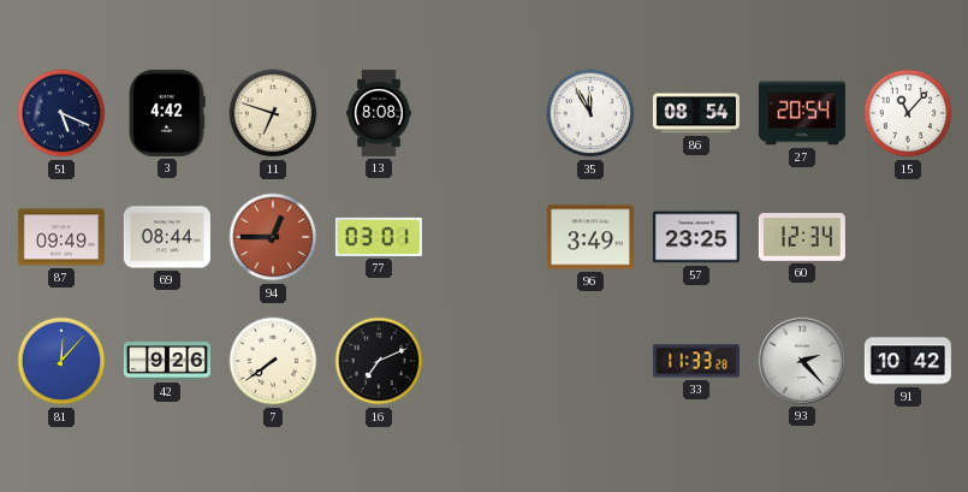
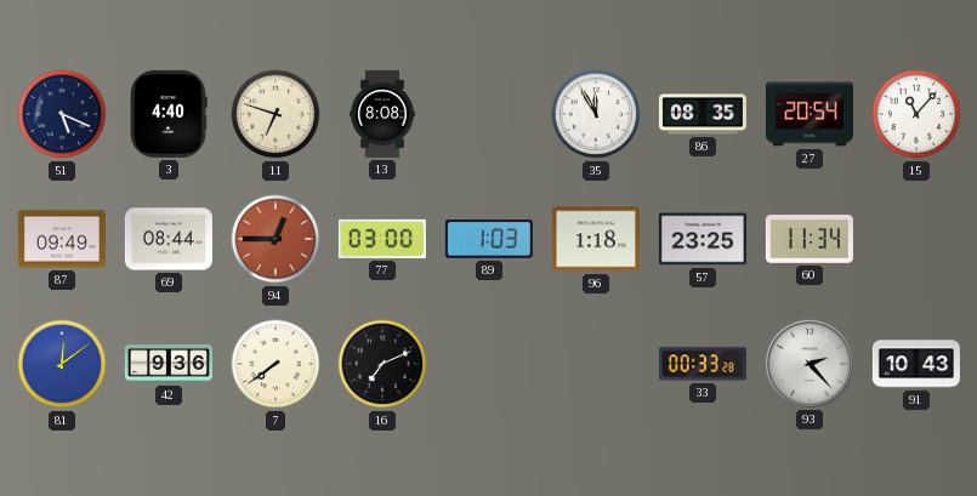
3: 4:42 -> 4:40
86: 08:54 -> 08:35
77: 03:01 -> 03:00
89: none -> 1:03
96: 3:49 -> 1:18
60: 12:34 -> 11:34
81: 12:07 -> 12:09
42: 9:26 -> 9:36
33: 11:33 -> 00:33
91: 10:42 -> 10:43
